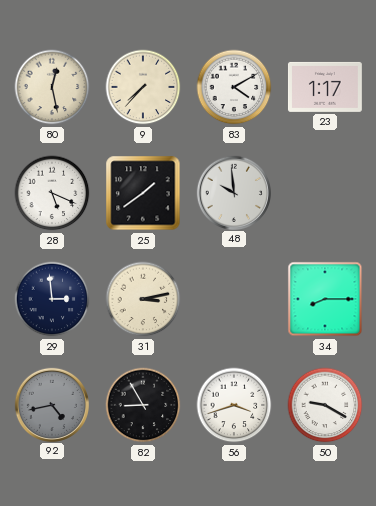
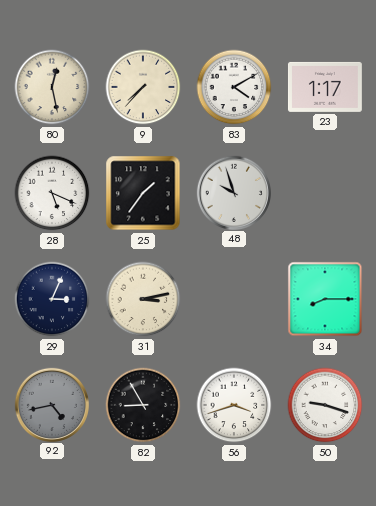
25: 1:39 -> 1:36
48: 9:59 -> 9:57
29: 2:59 -> 3:04
50: 9:20 -> 9:18
